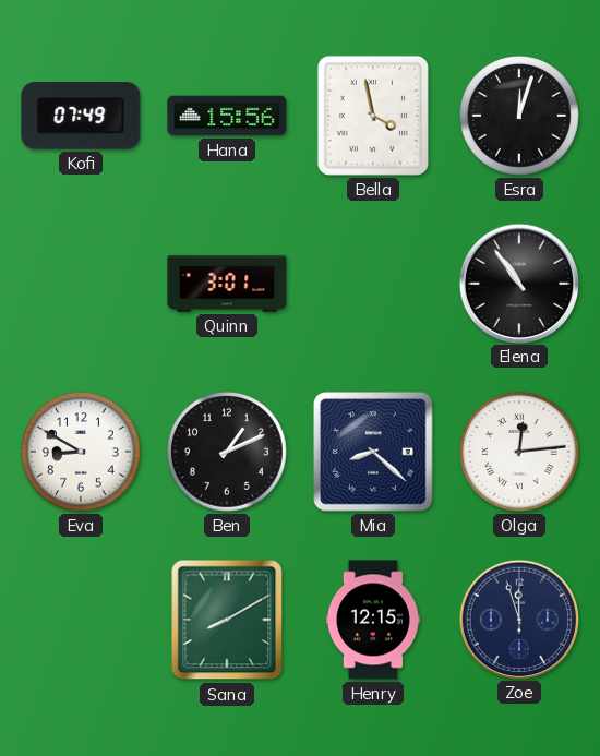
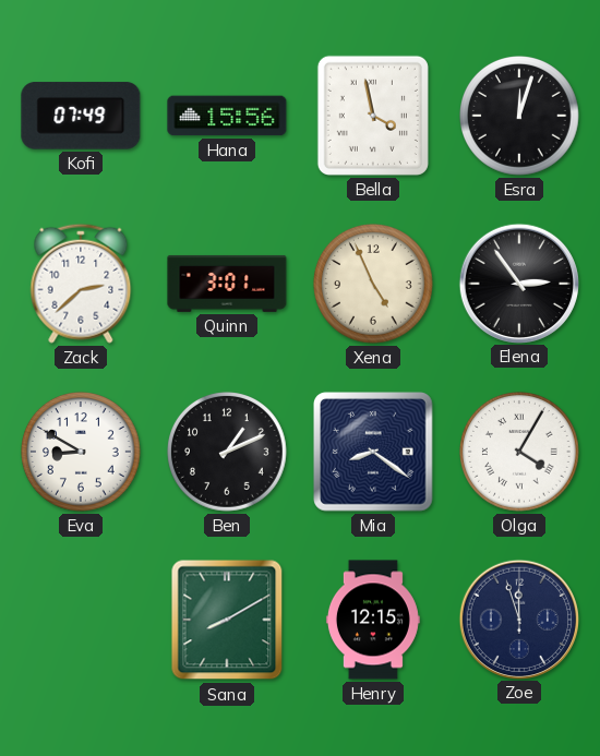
Zack: none -> 2:38
Xena: none -> 4:56
Elena: 10:54 -> 2:54
Mia: 8:22 -> 8:21
Olga: 12:14 -> 4:05
